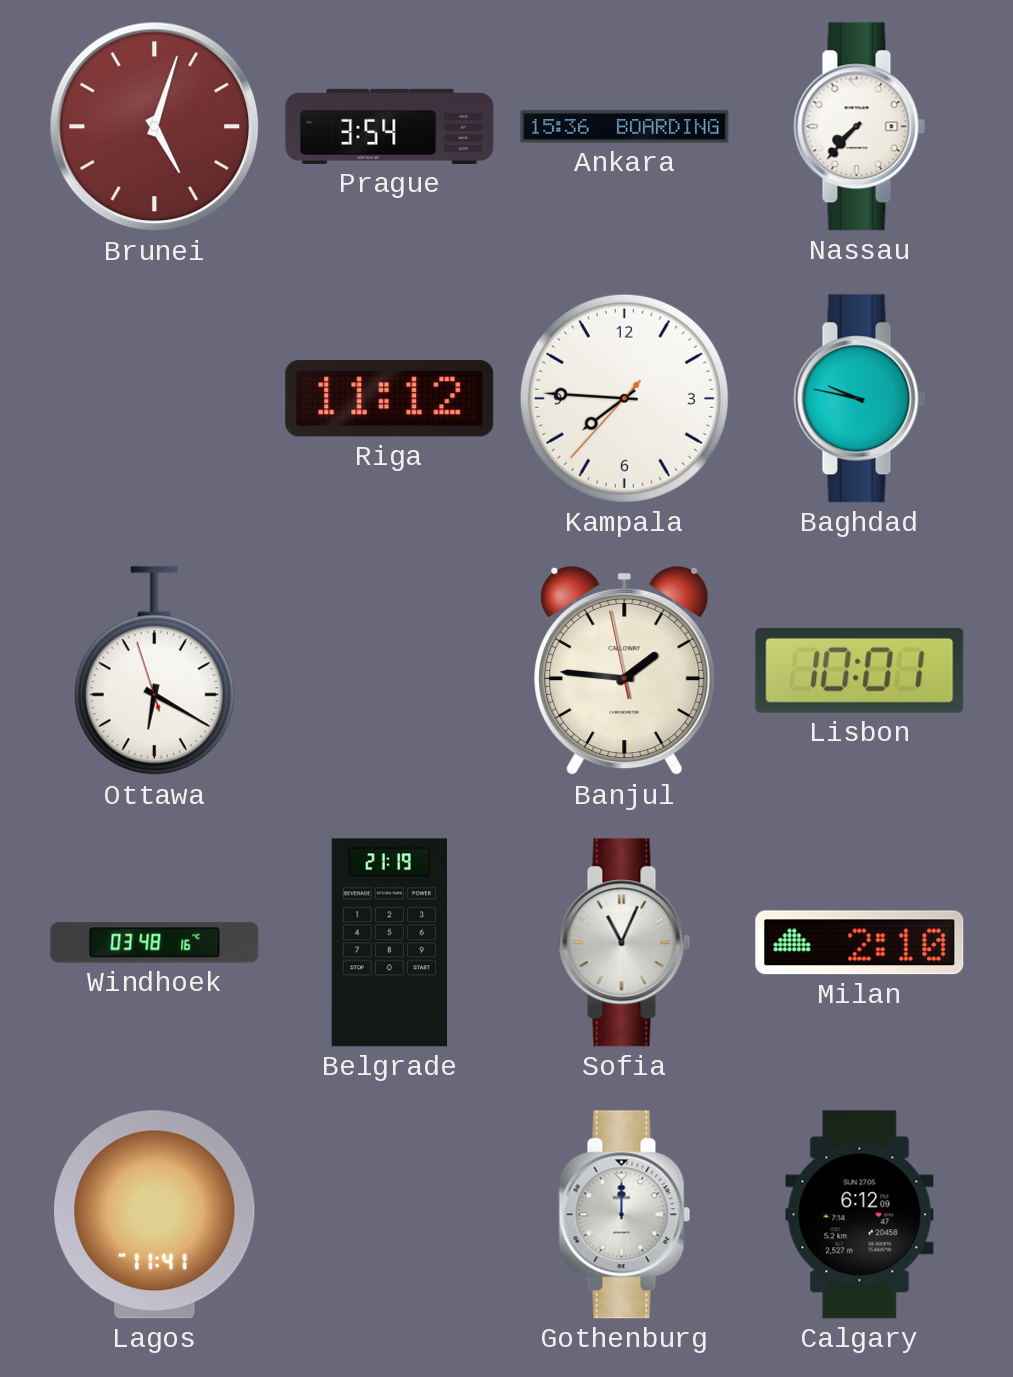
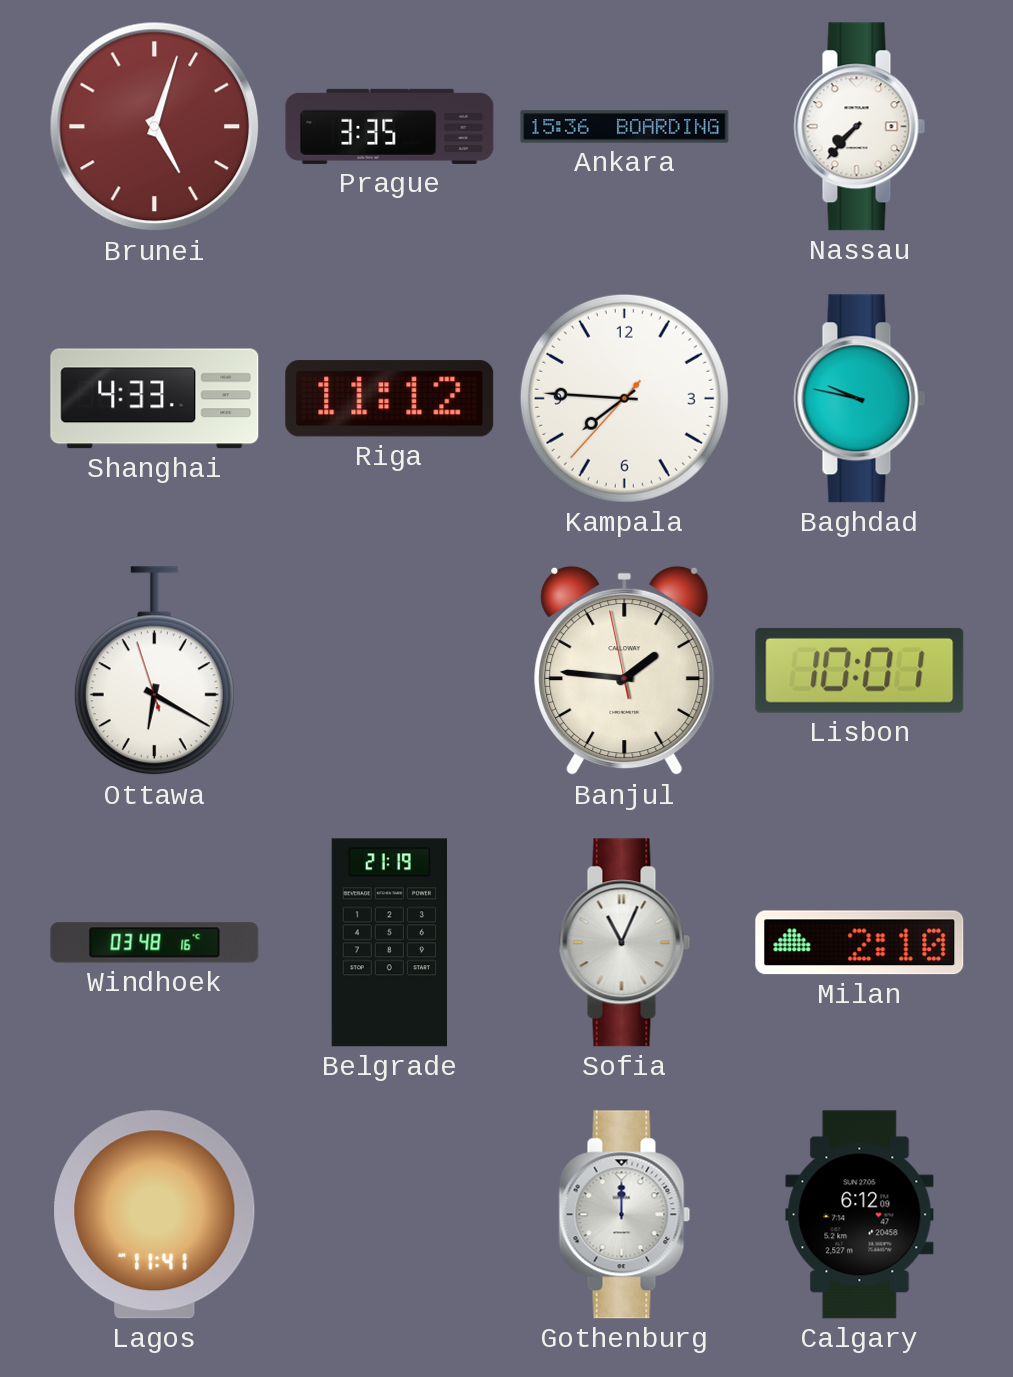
Prague: 3:54 -> 3:35
Shanghai: none -> 4:33
